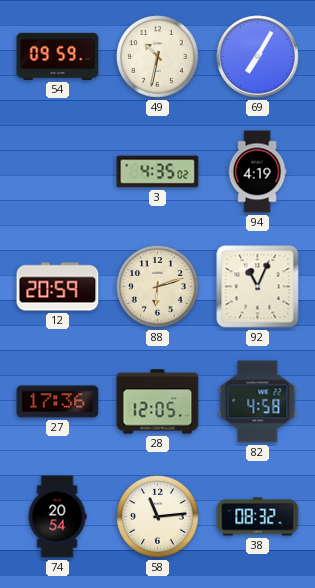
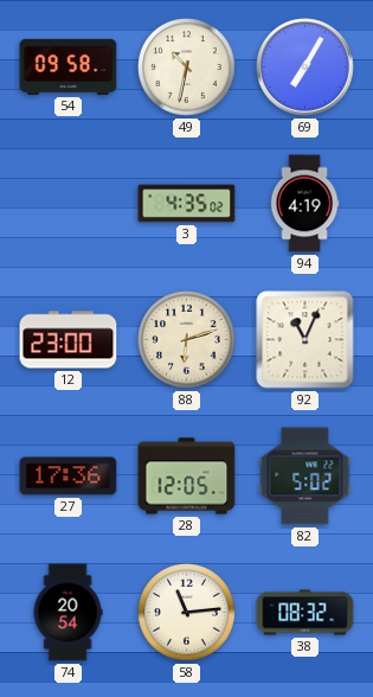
54: 09:59 -> 09:58
12: 20:59 -> 23:00
82: 4:58 -> 5:02
